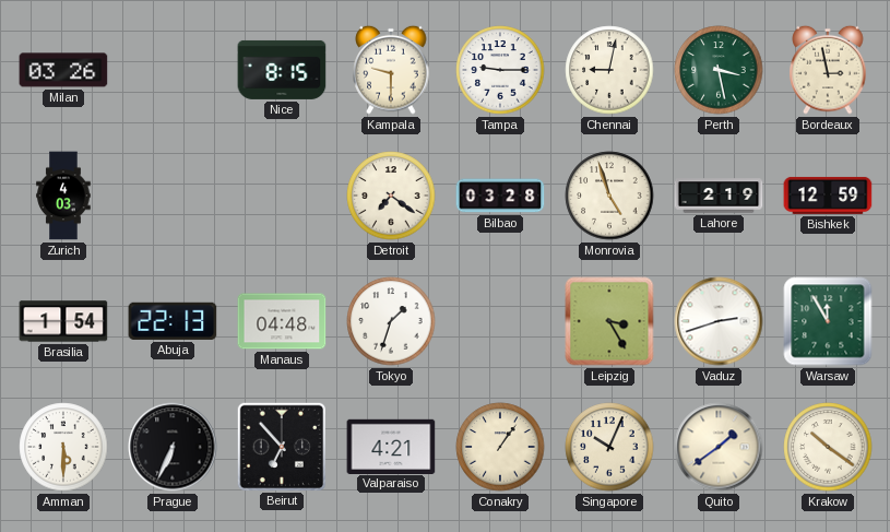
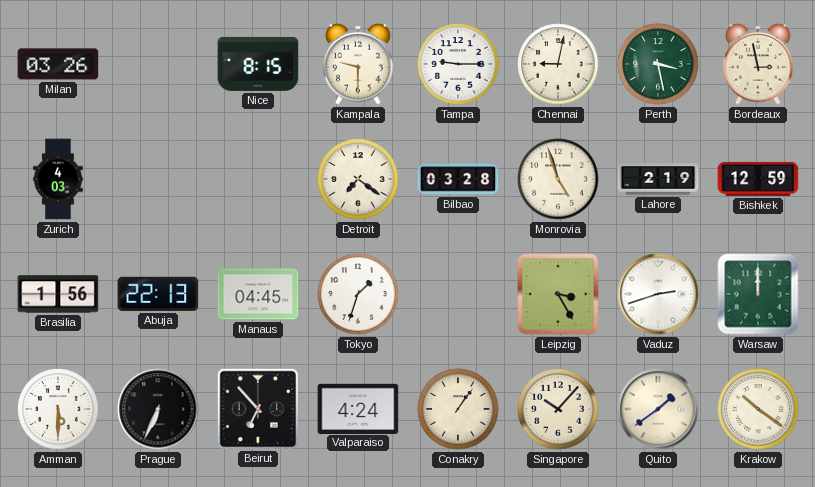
Brasilia: 1:54 -> 1:56
Manaus: 04:48 -> 04:45
Warsaw: 11:55 -> 12:00
Valparaiso: 4:21 -> 4:24
Singapore: 10:04 -> 10:07
